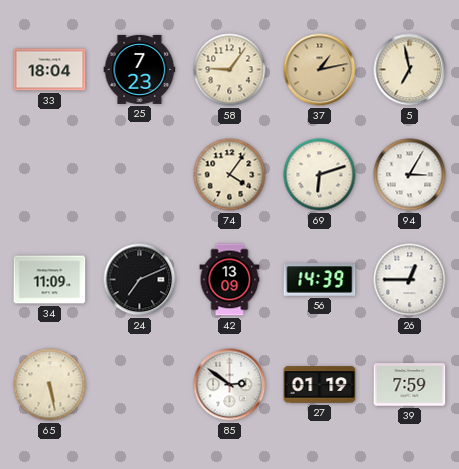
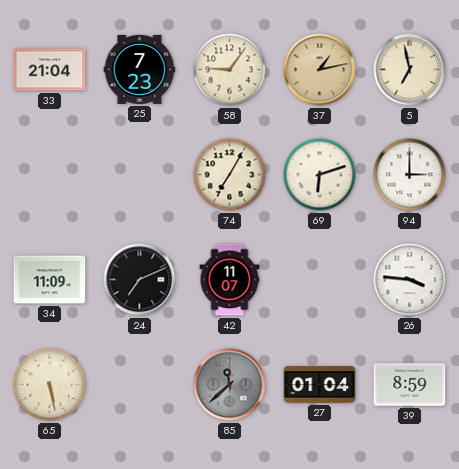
33: 18:04 -> 21:04
74: 4:06 -> 7:05
94: 3:05 -> 3:00
42: 13:09 -> 11:07
56: 14:39 -> none
26: 12:45 -> 3:46
85: 2:51 -> 11:38
85 dial: white -> grey
27: 01:19 -> 01:04
39: 7:59 -> 8:59
